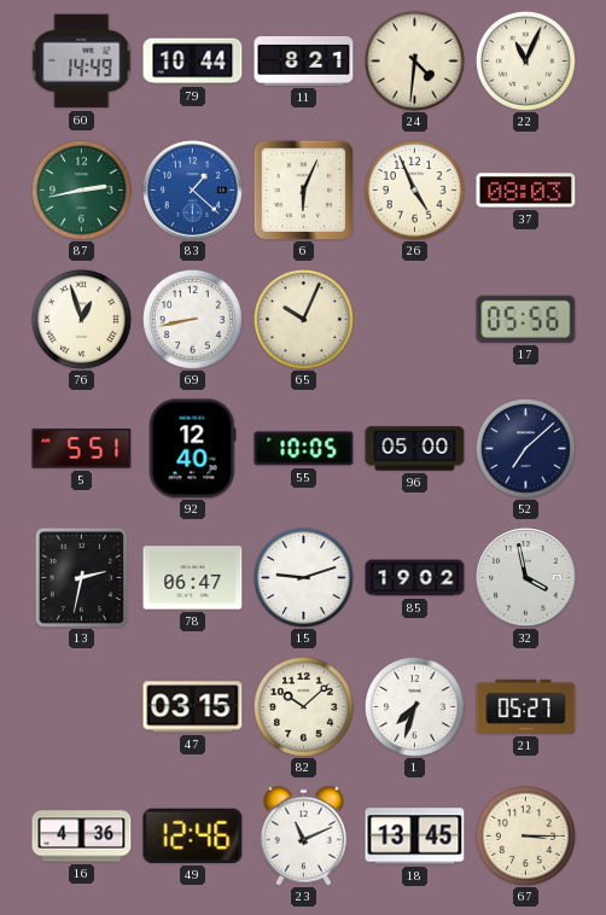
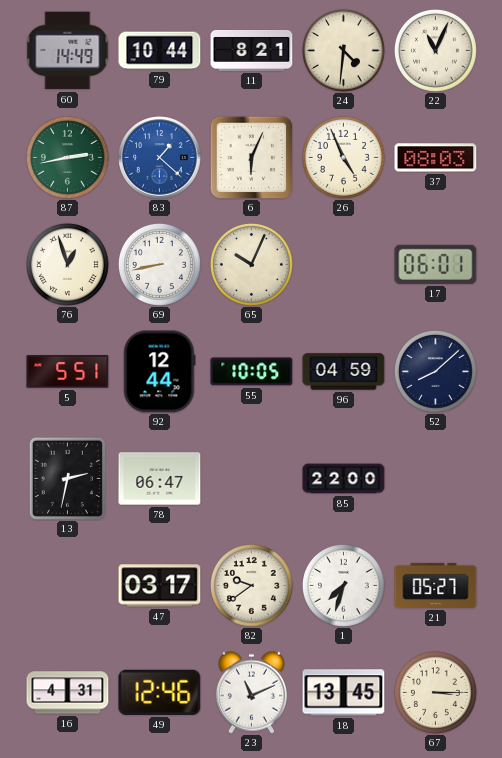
17: 05:56 -> 06:01
92: 12:40 -> 12:44
96: 05:00 -> 04:59
52: 7:08 -> 8:08
15: 9:12 -> none
85: 19:02 -> 22:00
32: 3:58 -> none
47: 03:15 -> 03:17
82: 10:08 -> 9:39
16: 4:36 -> 4:31
